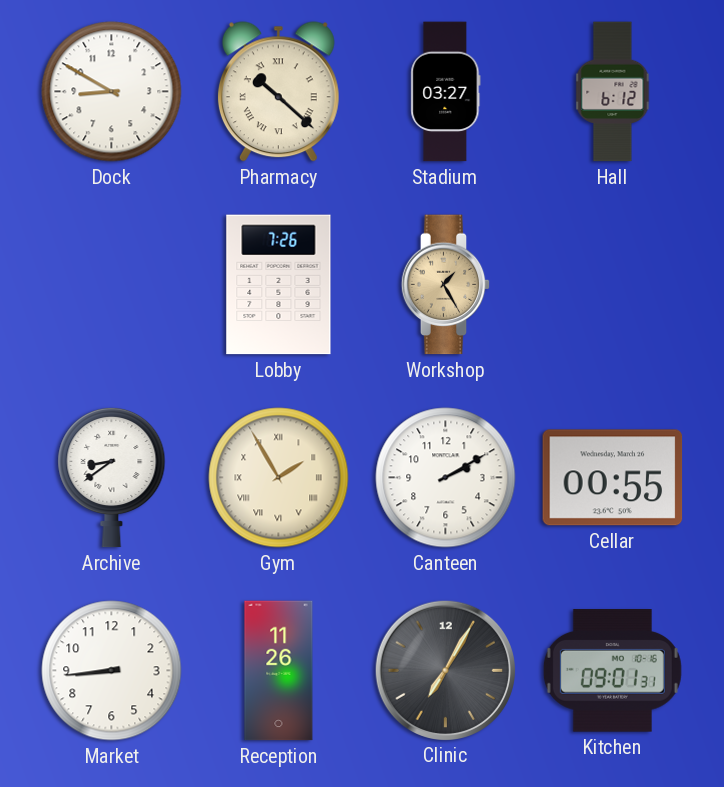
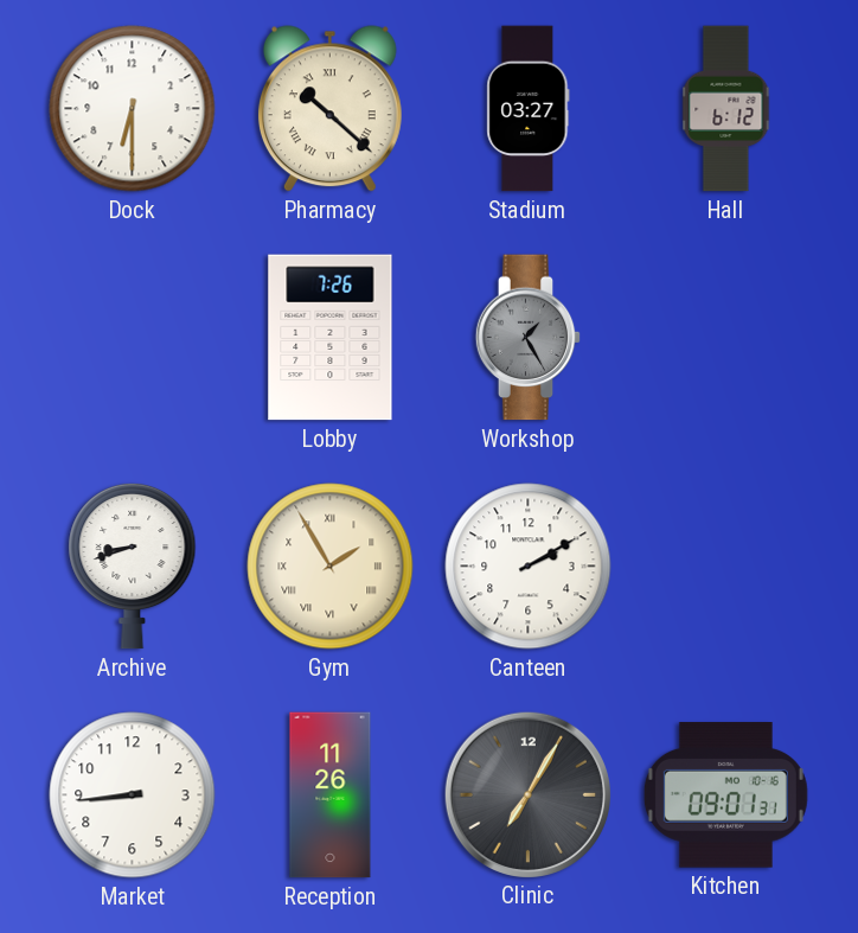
Dock: 8:50 -> 6:30
Workshop dial: champagne -> grey
Archive: 8:39 -> 8:42
Cellar: 00:55 -> none
